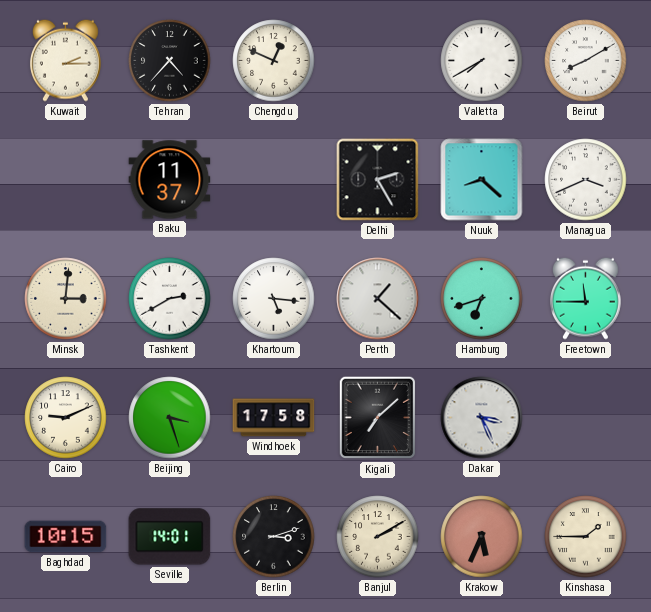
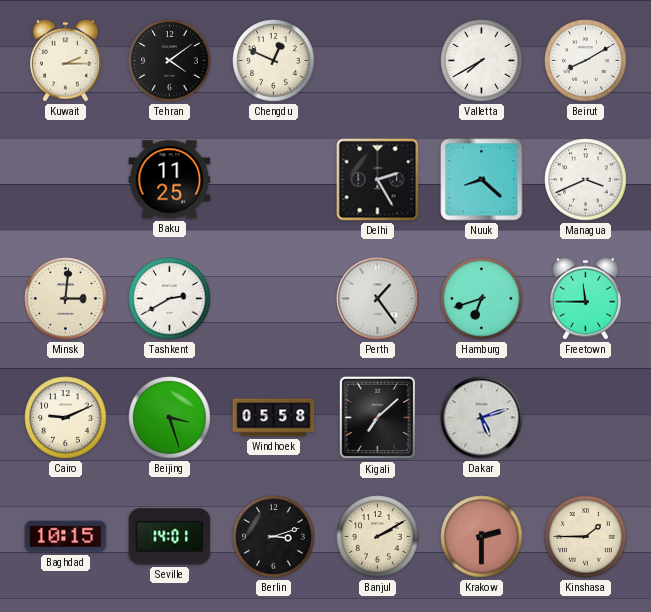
Tehran: 4:37 -> 4:09
Baku: 11:37 -> 11:25
Khartoum: 5:16 -> none
Perth: 1:22 -> 1:24
Windhoek: 17:58 -> 05:58
Dakar: 3:26 -> 5:12
Krakow: 5:34 -> 2:30
